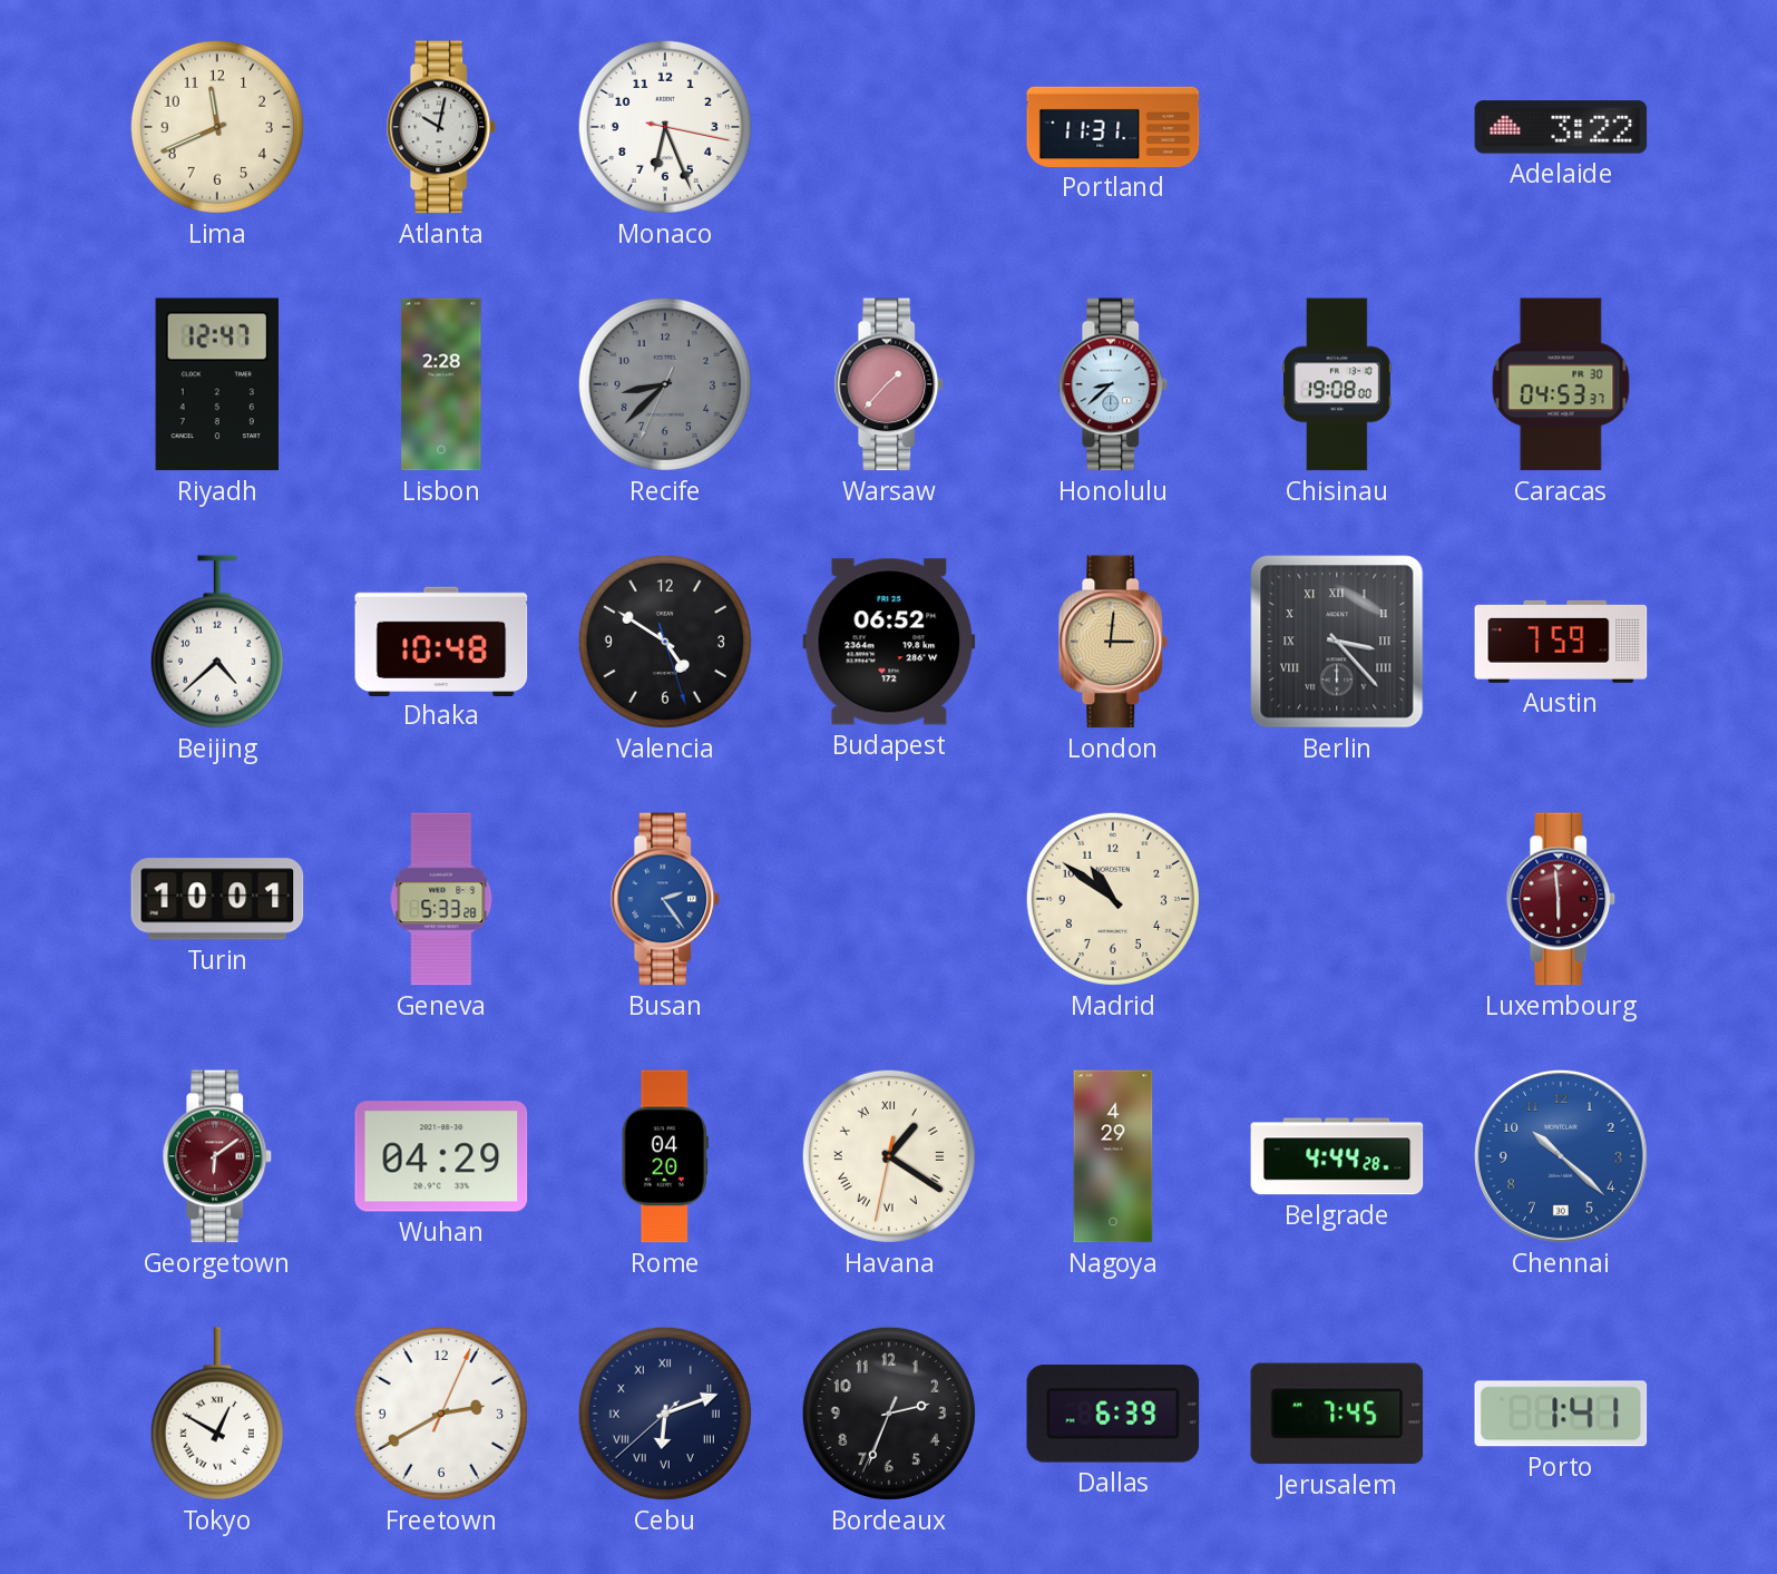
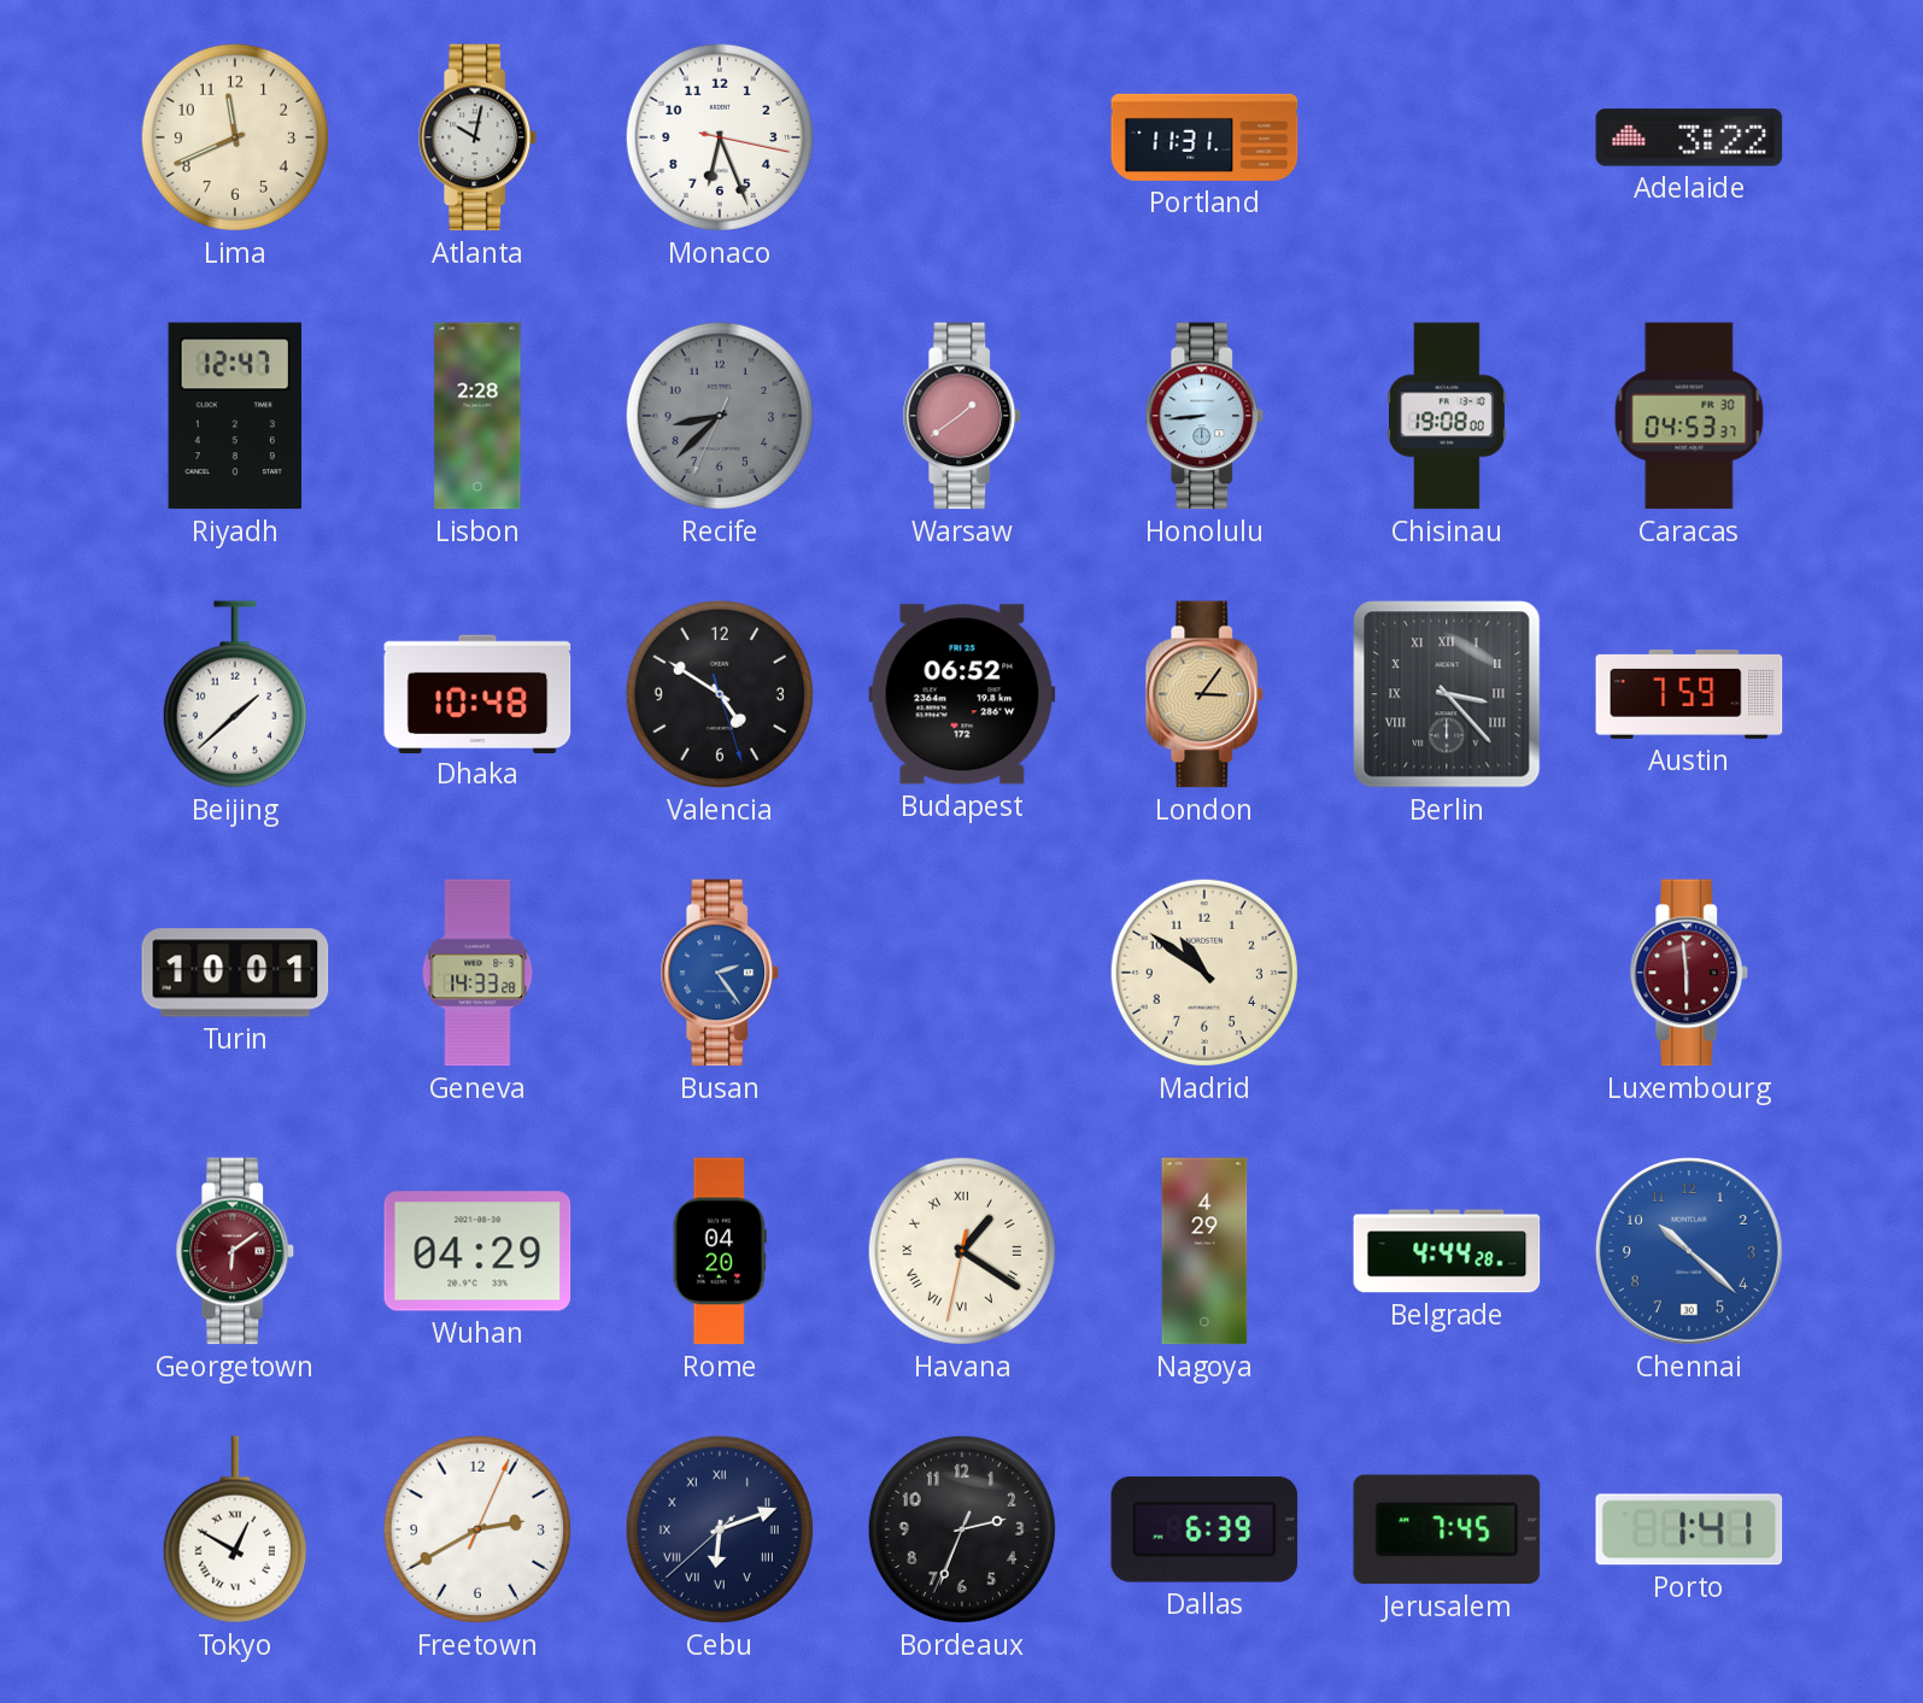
Warsaw: 1:37 -> 1:39
Honolulu: 8:38 -> 8:44
Beijing: 4:38 -> 1:38
London: 3:01 -> 3:06
Geneva: 5:33 -> 14:33
